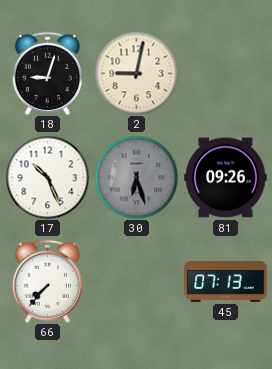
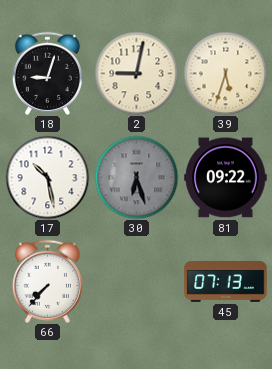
39: none -> 5:33
17: 10:26 -> 10:28
81: 09:26 -> 09:22
